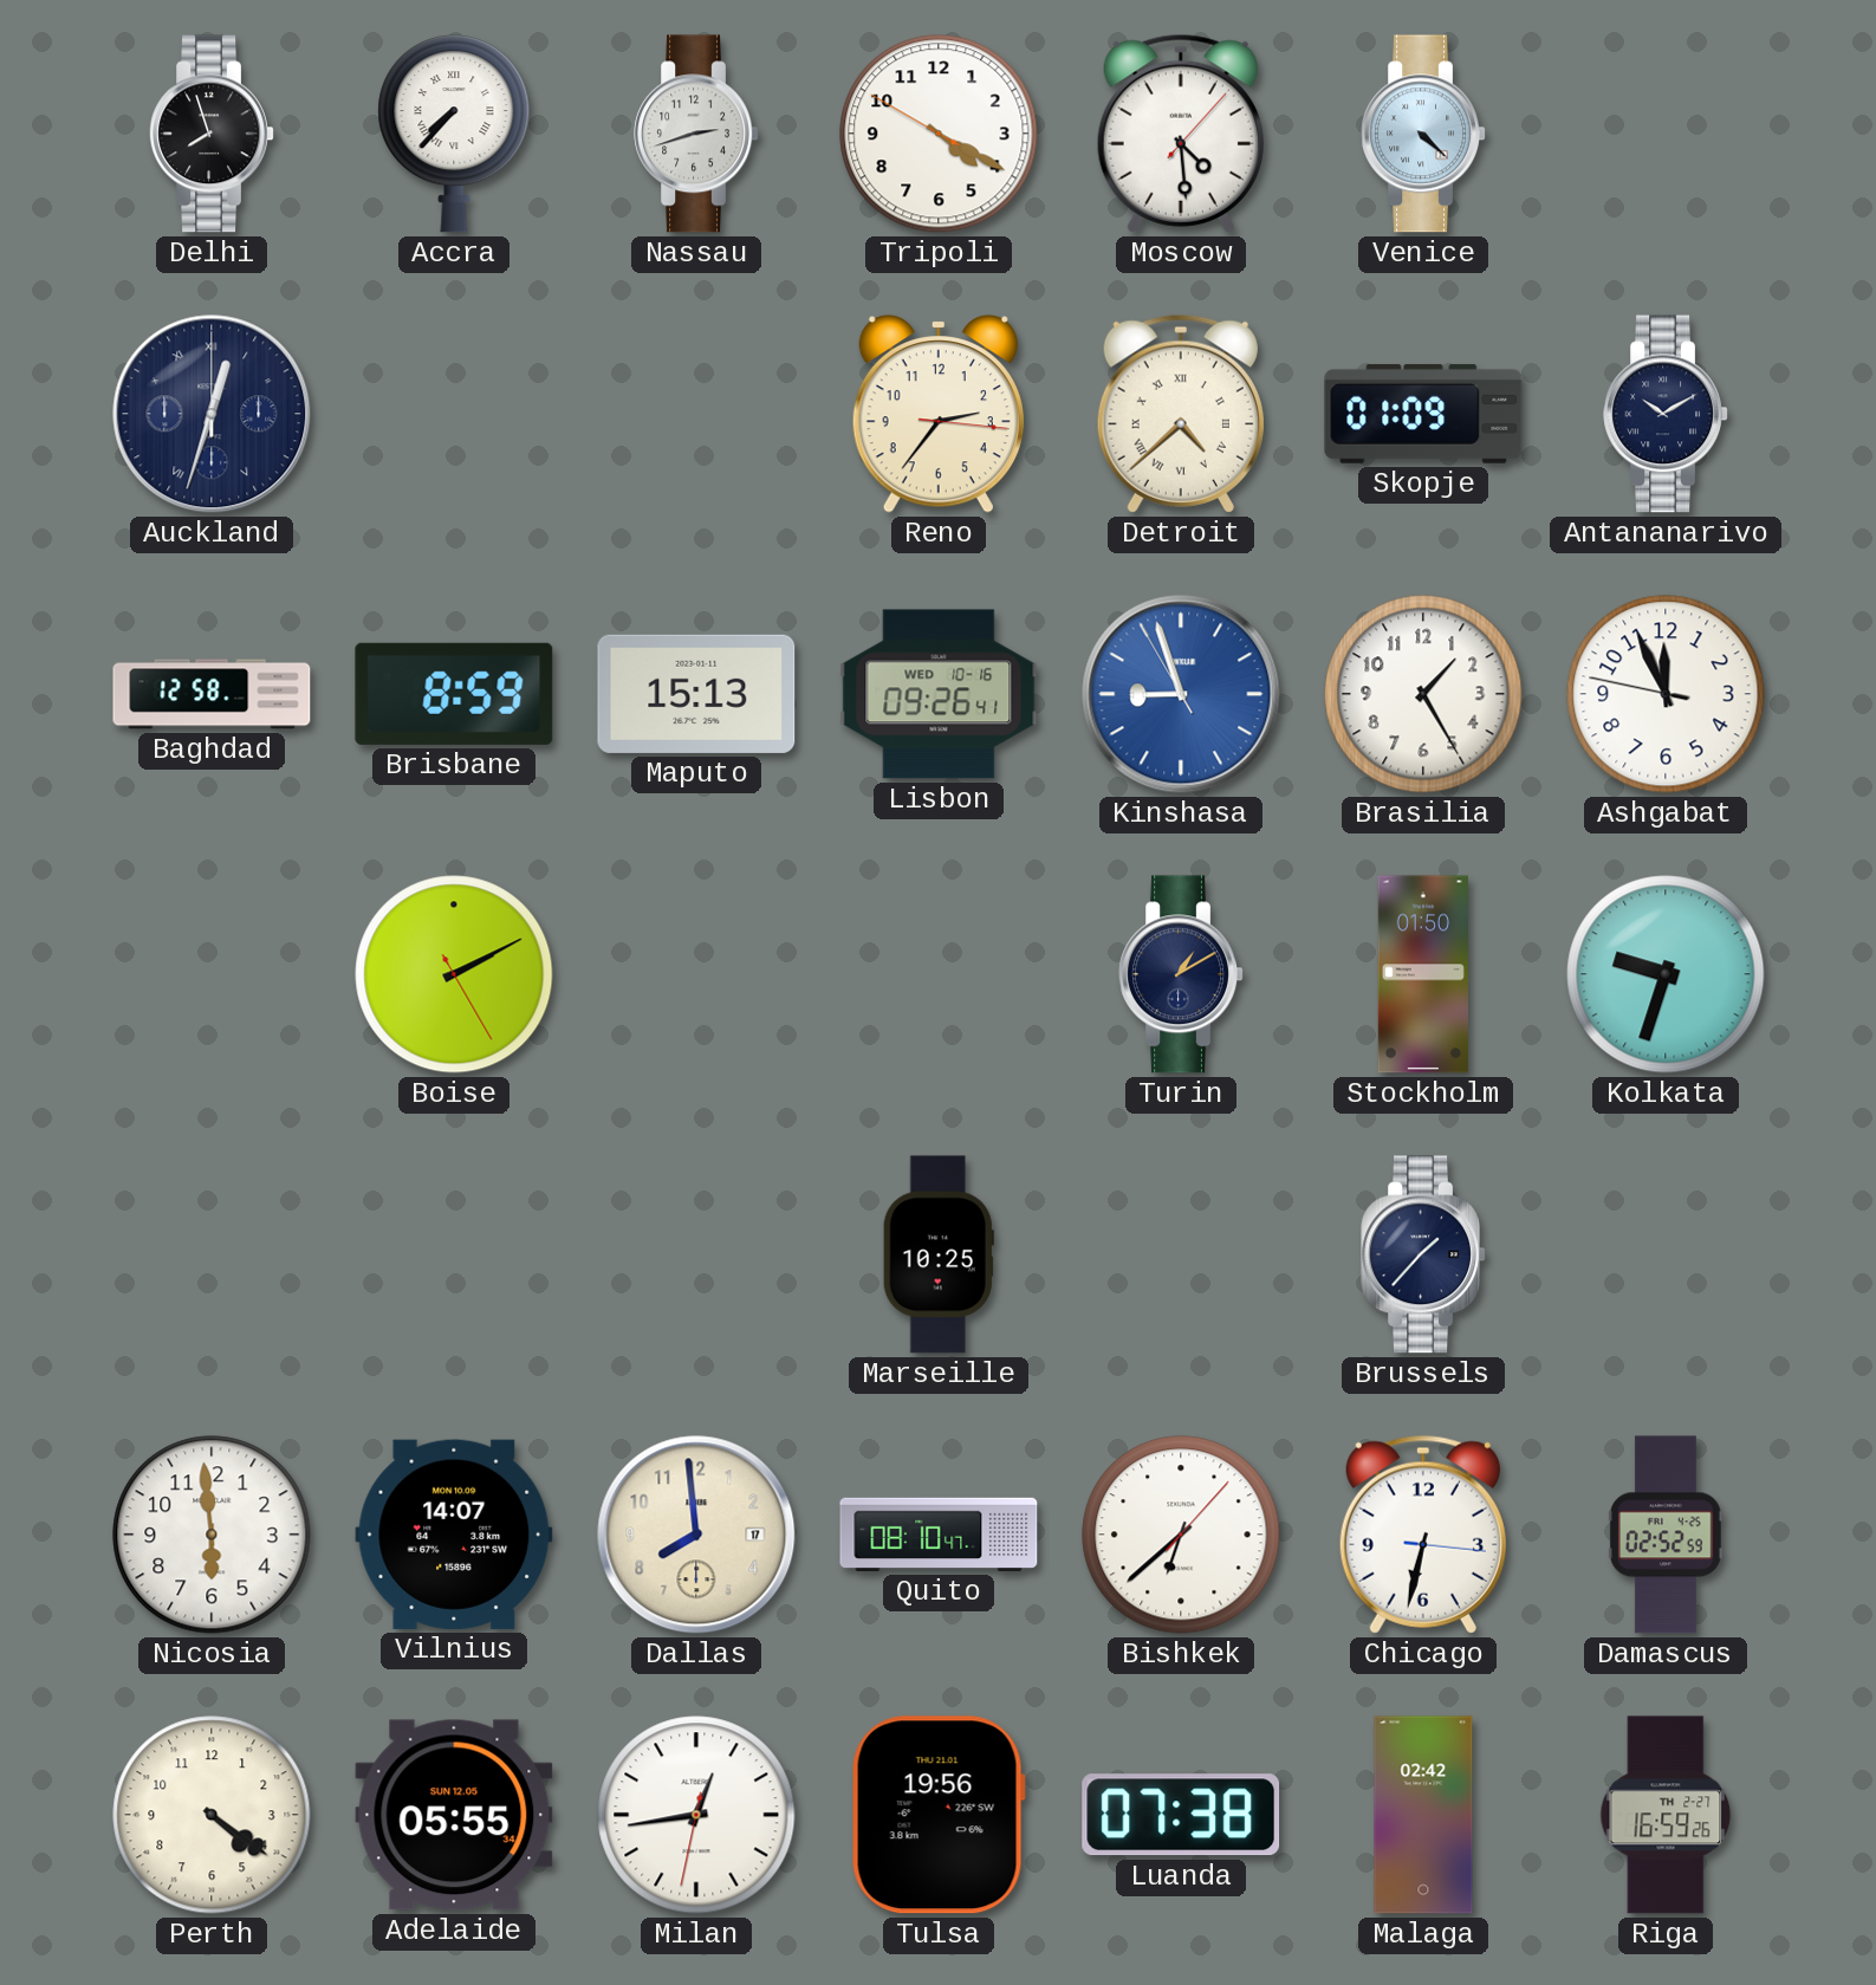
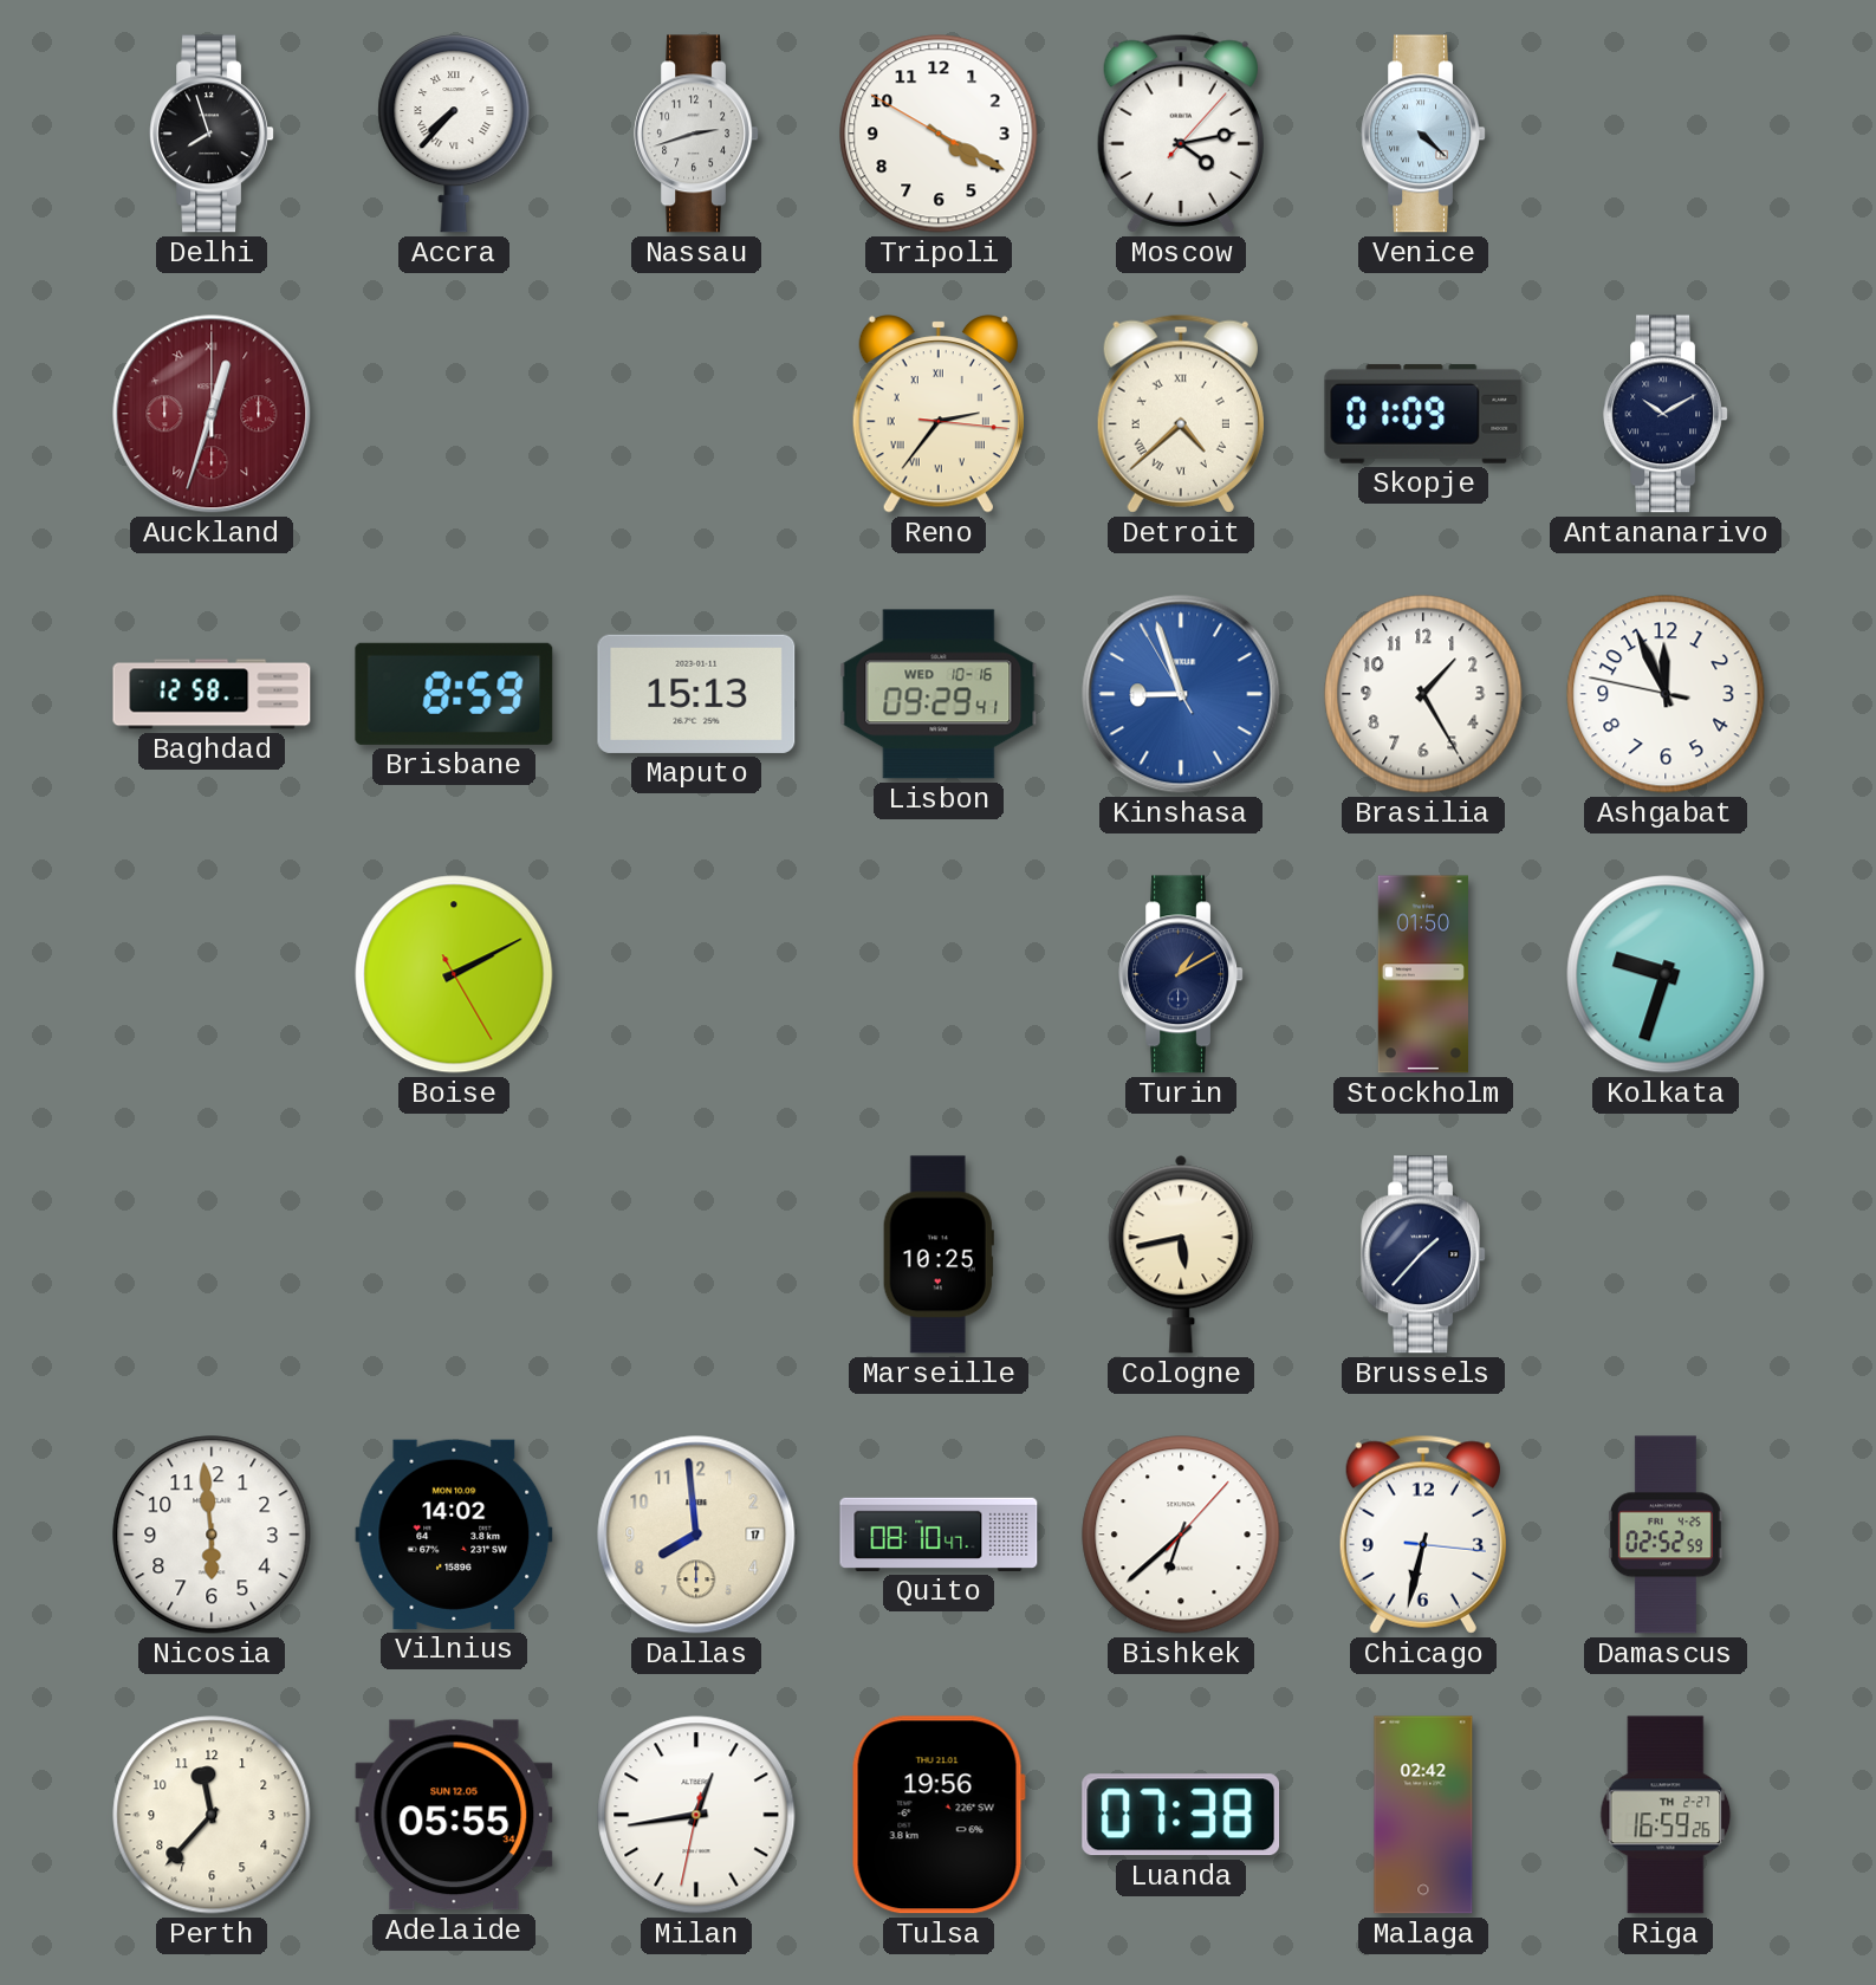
Moscow: 4:29 -> 4:13
Auckland dial: navy -> burgundy
Reno numerals: Arabic -> Roman
Lisbon: 09:26 -> 09:29
Cologne: none -> 5:43
Vilnius: 14:07 -> 14:02
Perth: 4:21 -> 11:37
